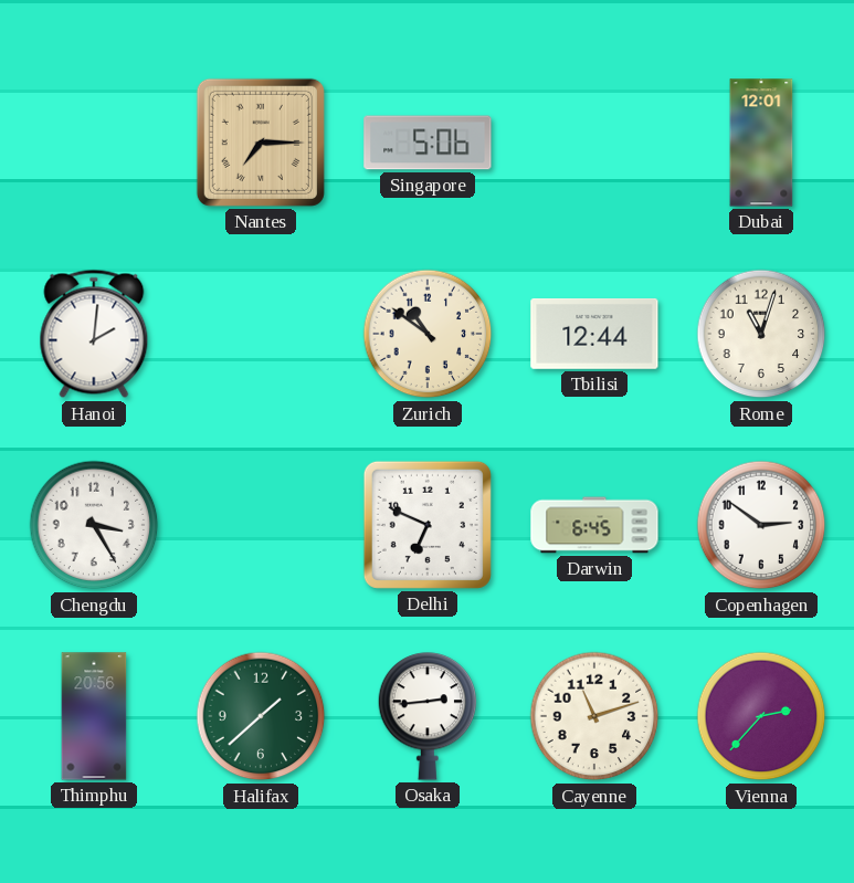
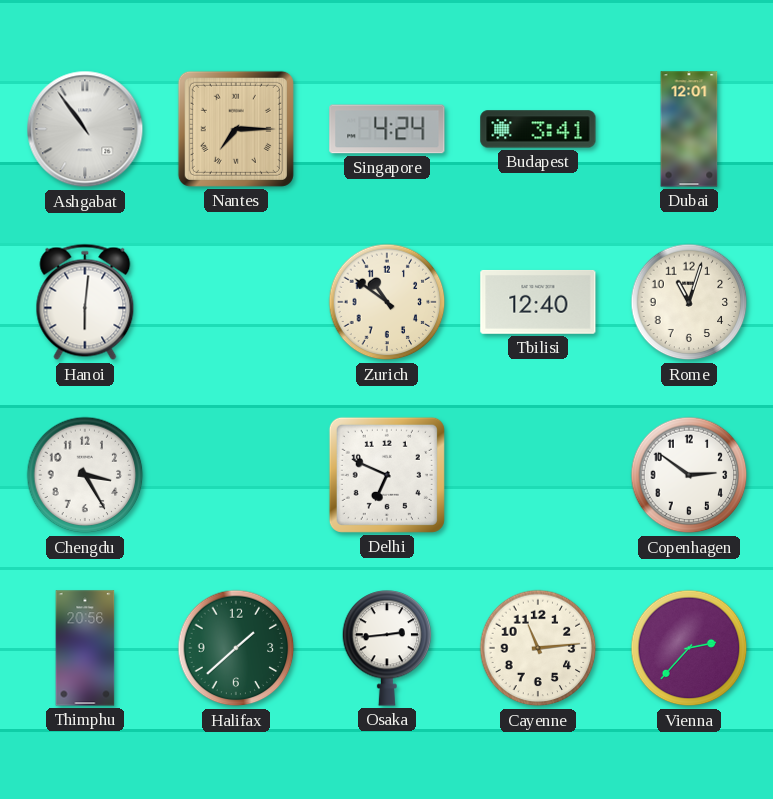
Ashgabat: none -> 10:54
Singapore: 5:06 -> 4:24
Budapest: none -> 3:41
Hanoi: 2:01 -> 6:01
Tbilisi: 12:44 -> 12:40
Darwin: 6:45 -> none
Cayenne: 11:12 -> 11:14
